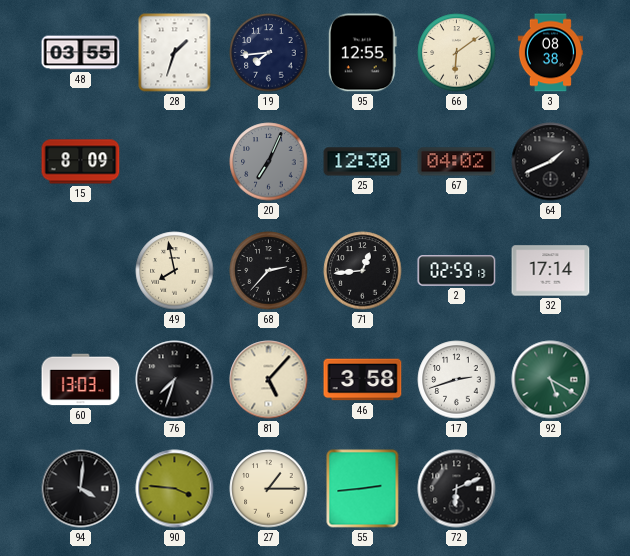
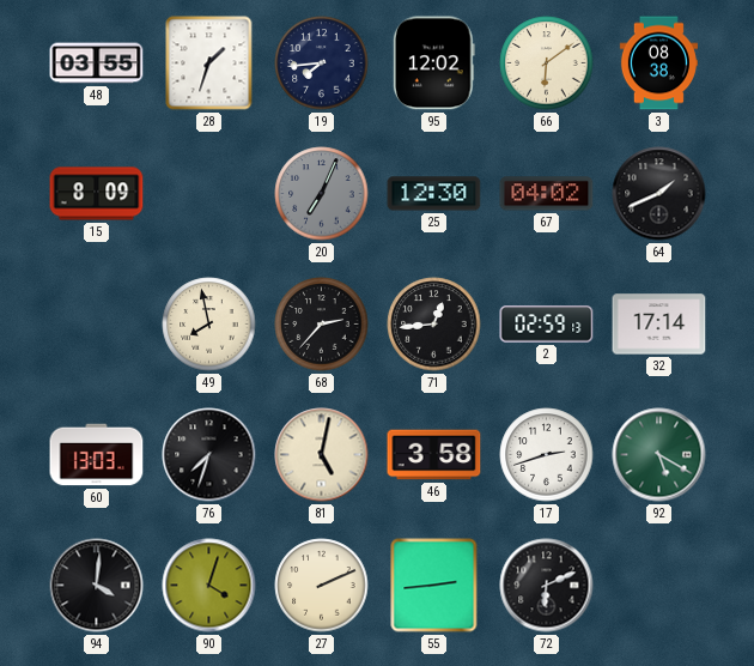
95: 12:55 -> 12:02
81: 5:07 -> 5:02
90: 3:46 -> 4:03
27: 1:15 -> 2:11
